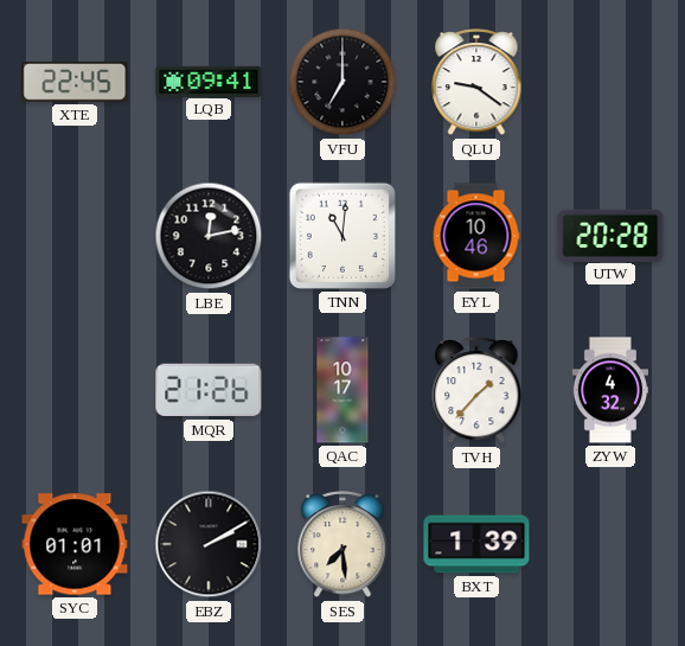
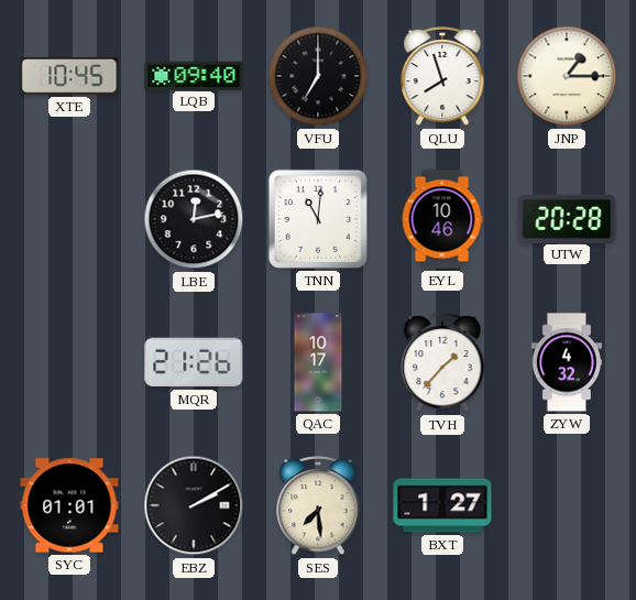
XTE: 22:45 -> 10:45
LQB: 09:41 -> 09:40
QLU: 9:21 -> 7:57
JNP: none -> 1:15
BXT: 1:39 -> 1:27
